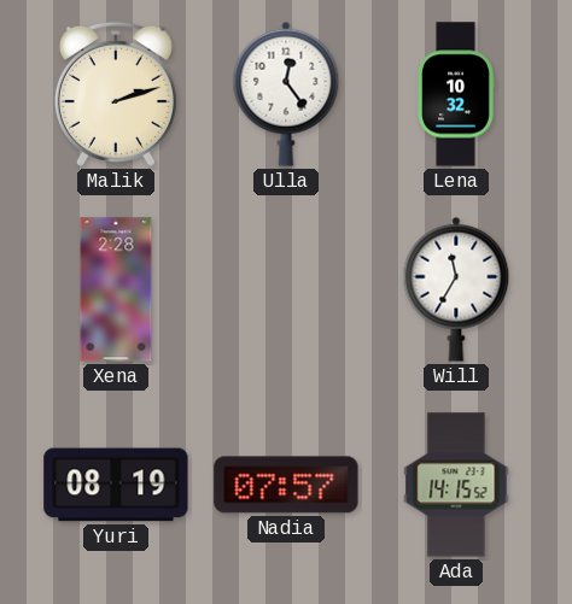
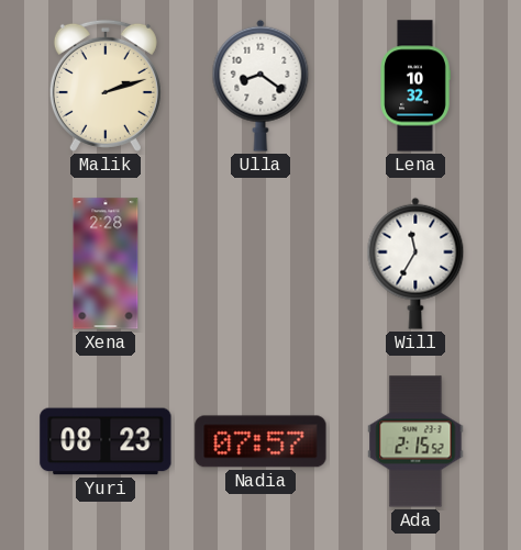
Ulla: 12:24 -> 8:21
Yuri: 08:19 -> 08:23
Ada: 14:15 -> 2:15
